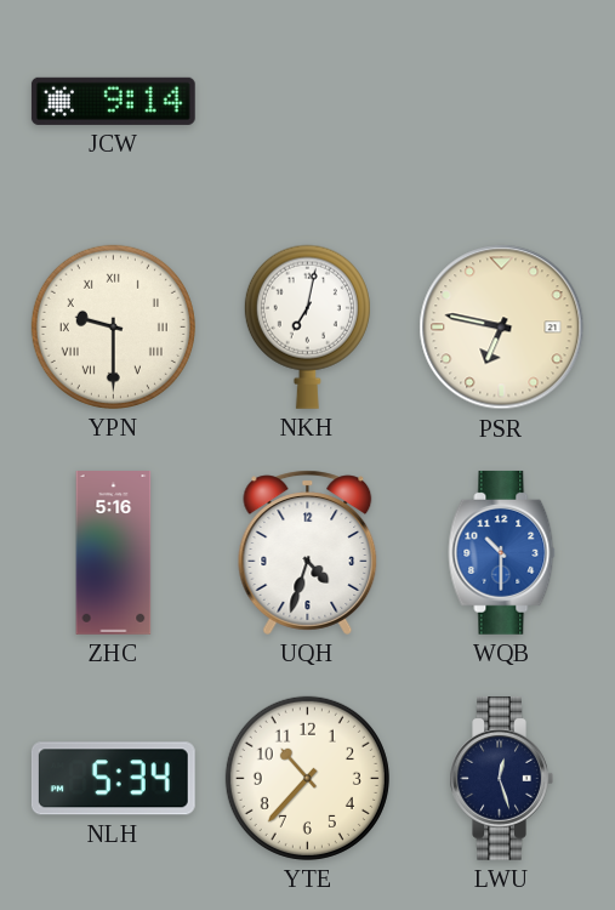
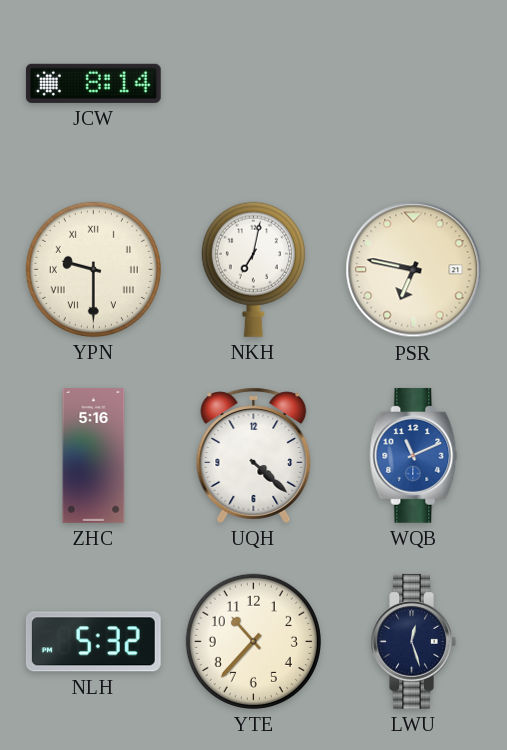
JCW: 9:14 -> 8:14
UQH: 4:33 -> 4:22
WQB: 10:30 -> 11:11
NLH: 5:34 -> 5:32
